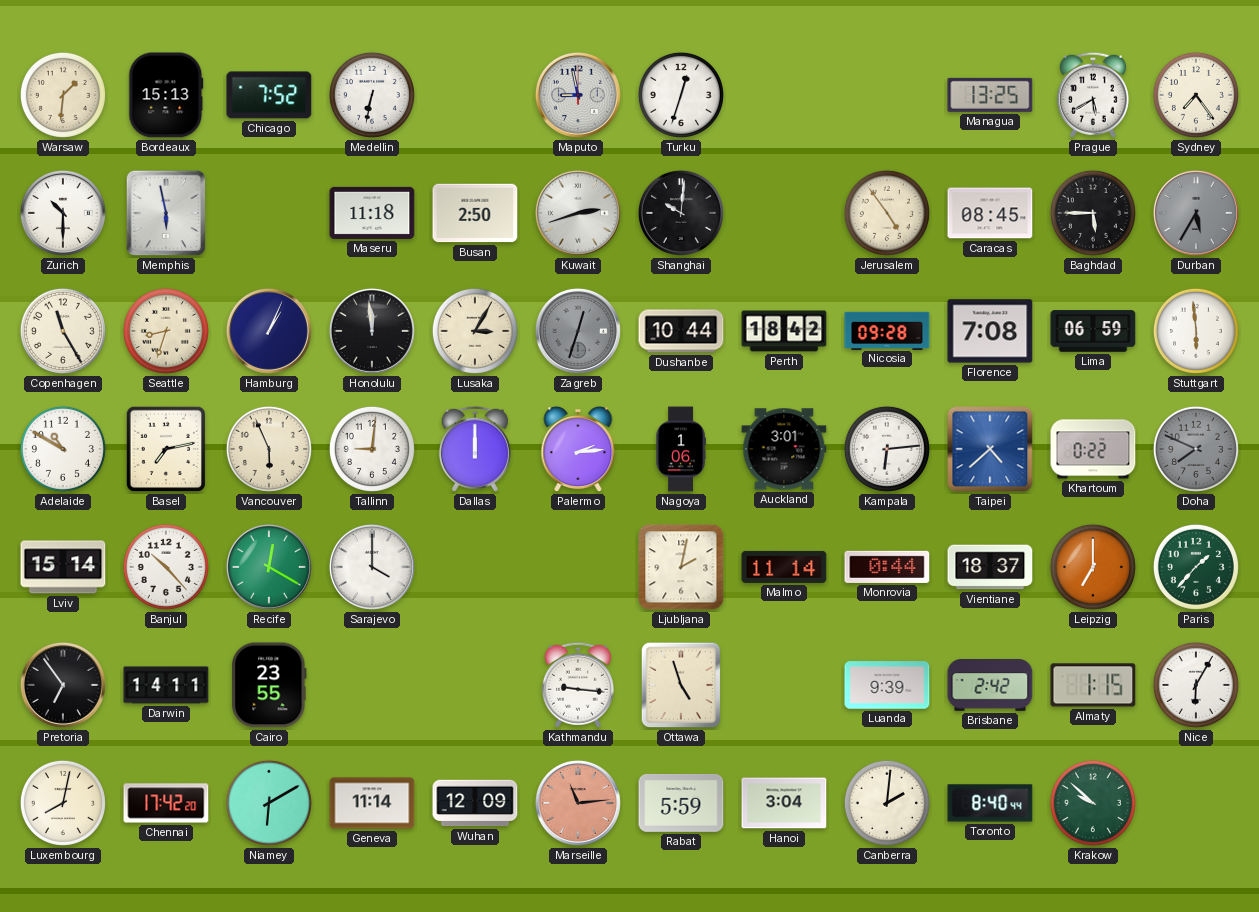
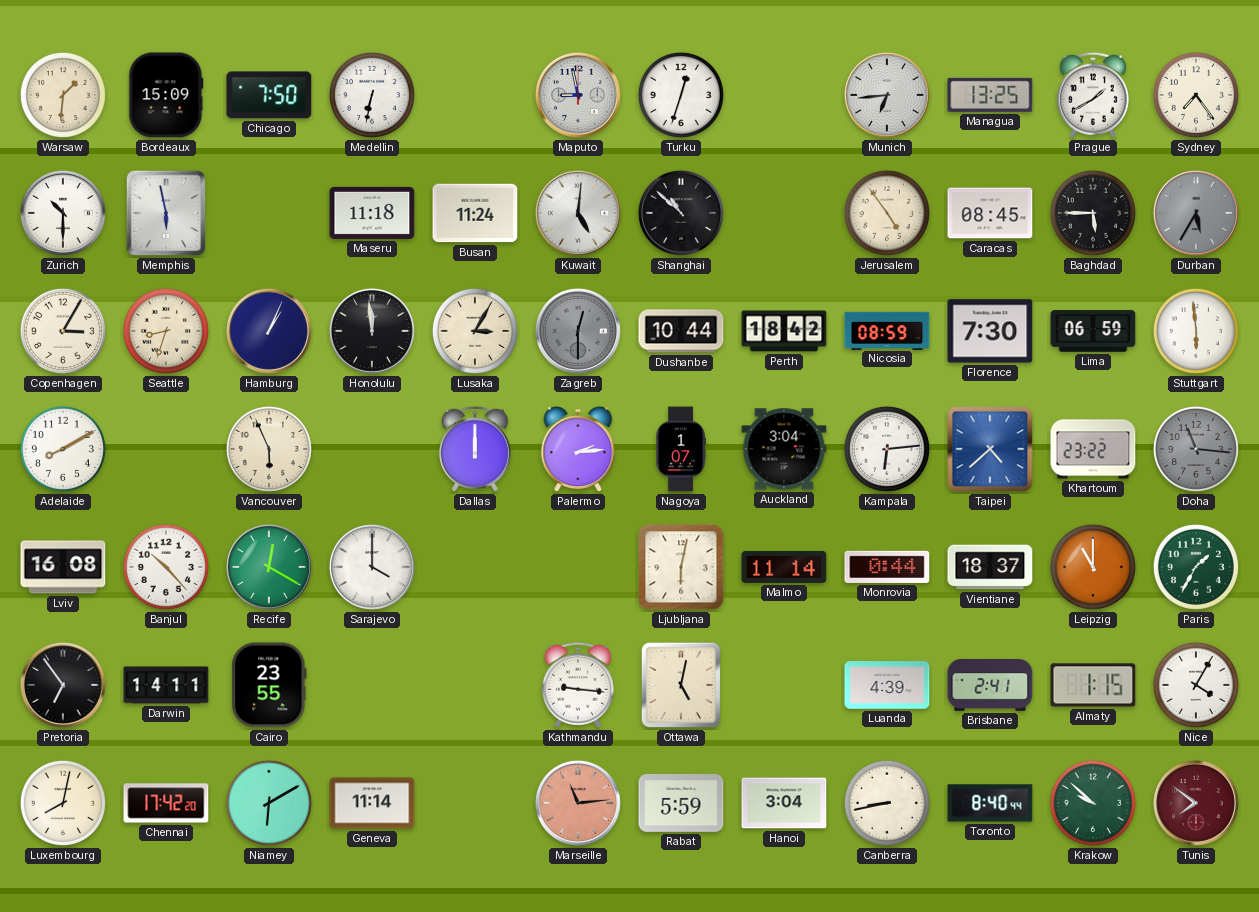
Bordeaux: 15:13 -> 15:09
Chicago: 7:52 -> 7:50
Munich: none -> 6:44
Prague: 5:40 -> 1:40
Busan: 2:50 -> 11:24
Kuwait: 2:42 -> 5:01
Shanghai: 10:01 -> 10:52
Copenhagen: 11:25 -> 3:05
Zagreb: 12:33 -> 12:30
Nicosia: 09:28 -> 08:59
Florence: 7:08 -> 7:30
Adelaide: 10:50 -> 8:10
Basel: 7:13 -> none
Tallinn: 9:01 -> none
Nagoya: 1:06 -> 1:07
Auckland: 3:01 -> 3:04
Khartoum: 0:22 -> 23:22
Doha: 7:49 -> 11:16
Lviv: 15:14 -> 16:08
Ljubljana: 2:02 -> 6:02
Leipzig: 7:00 -> 11:00
Paris: 1:37 -> 1:35
Ottawa: 4:57 -> 5:02
Luanda: 9:39 -> 4:39
Brisbane: 2:42 -> 2:41
Nice: 6:05 -> 4:05
Wuhan: 12:09 -> none
Canberra: 2:01 -> 8:43
Tunis: none -> 7:51
